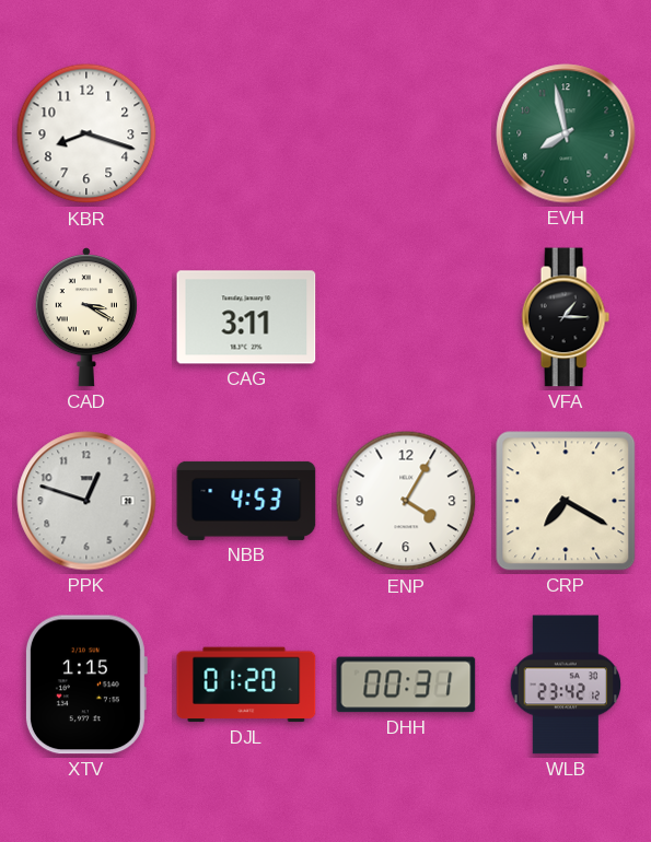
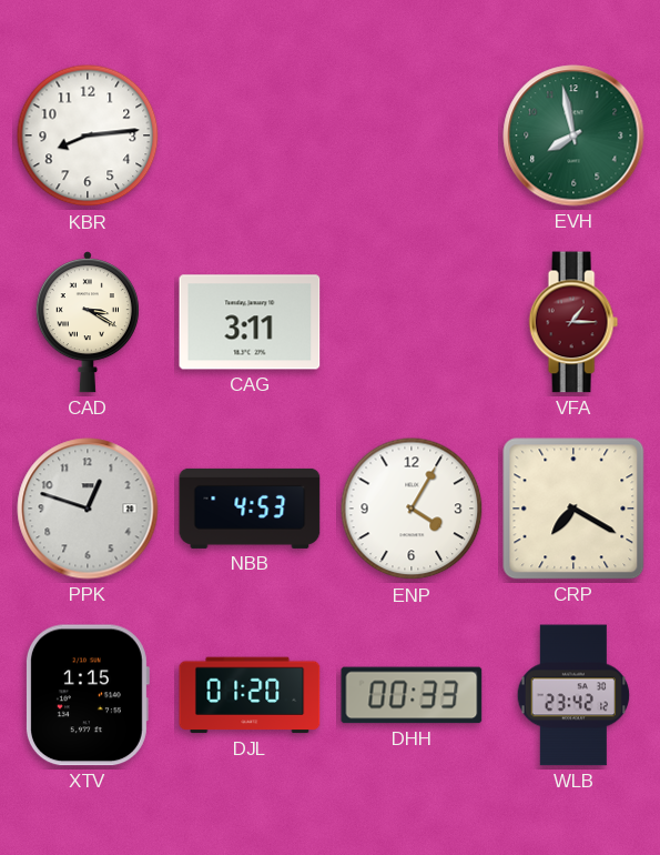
KBR: 8:18 -> 8:14
VFA dial: black -> burgundy
DHH: 00:31 -> 00:33
